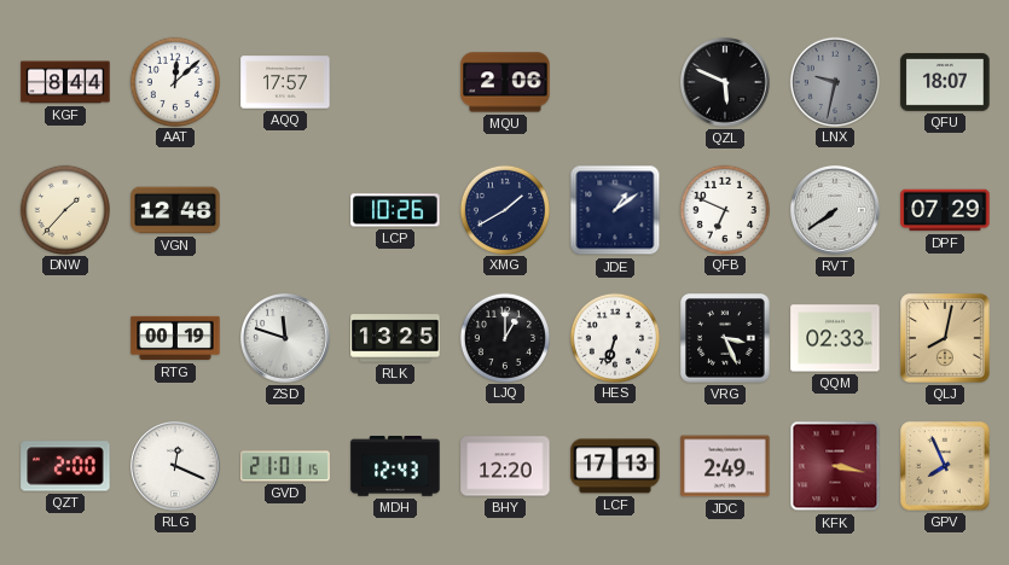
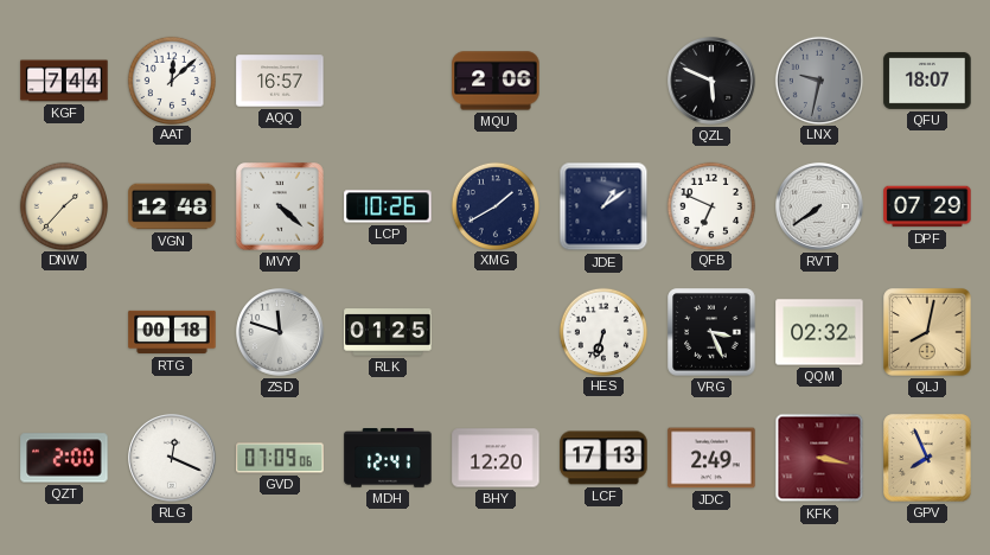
KGF: 8:44 -> 7:44
AQQ: 17:57 -> 16:57
MVY: none -> 4:22
RTG: 00:19 -> 00:18
RLK: 13:25 -> 01:25
LJQ: 1:00 -> none
QQM: 02:33 -> 02:32
GVD: 21:01 -> 07:09
MDH: 12:43 -> 12:41
